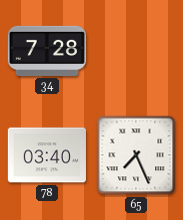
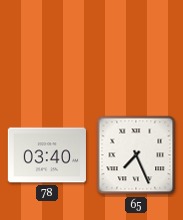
34: 7:28 -> none
